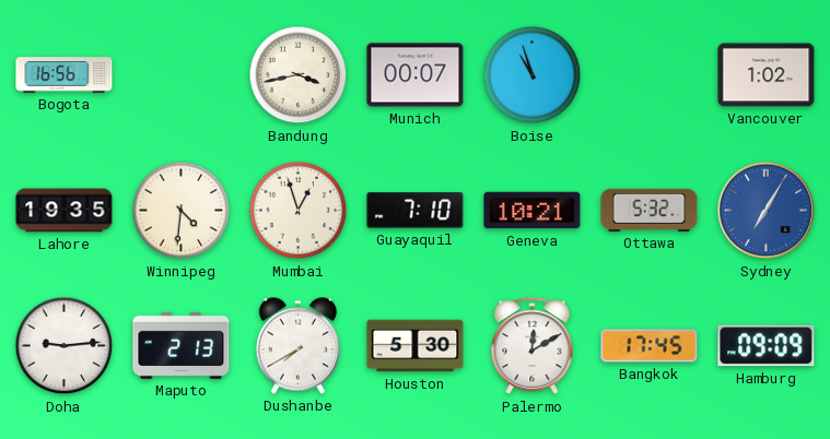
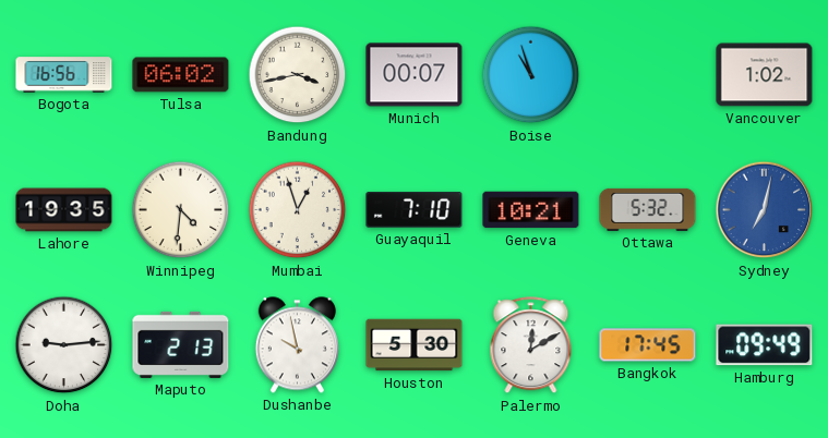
Tulsa: none -> 06:02
Sydney: 7:05 -> 7:02
Dushanbe: 7:40 -> 9:58
Hamburg: 09:09 -> 09:49
